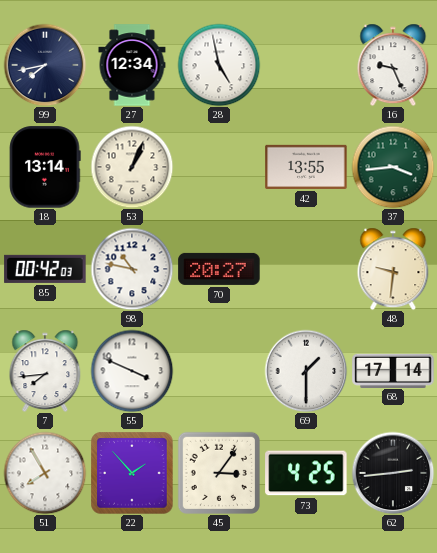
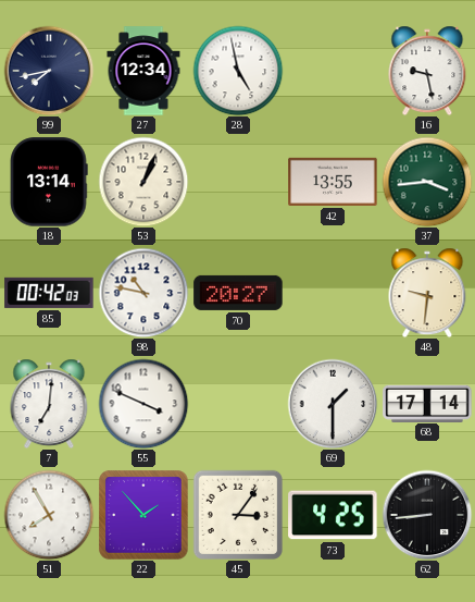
16: 9:26 -> 9:28
7: 7:44 -> 7:01
62: 2:44 -> 8:44
